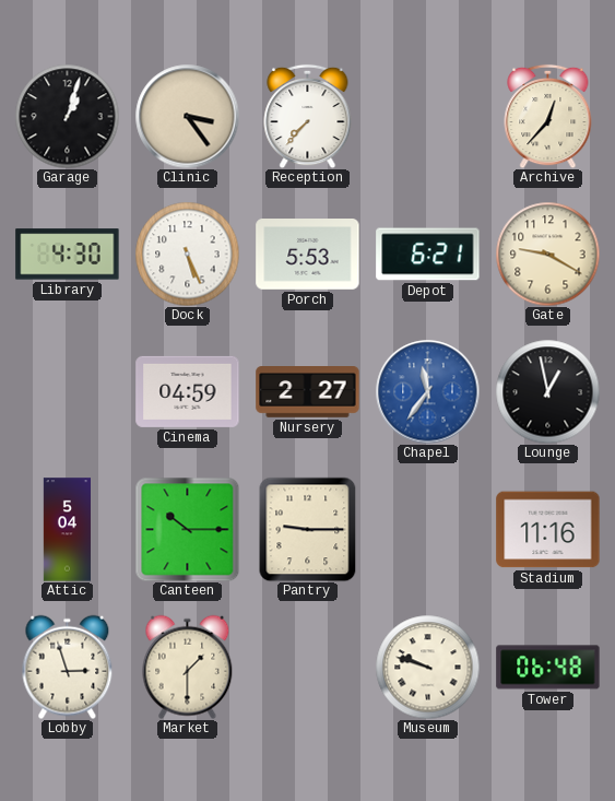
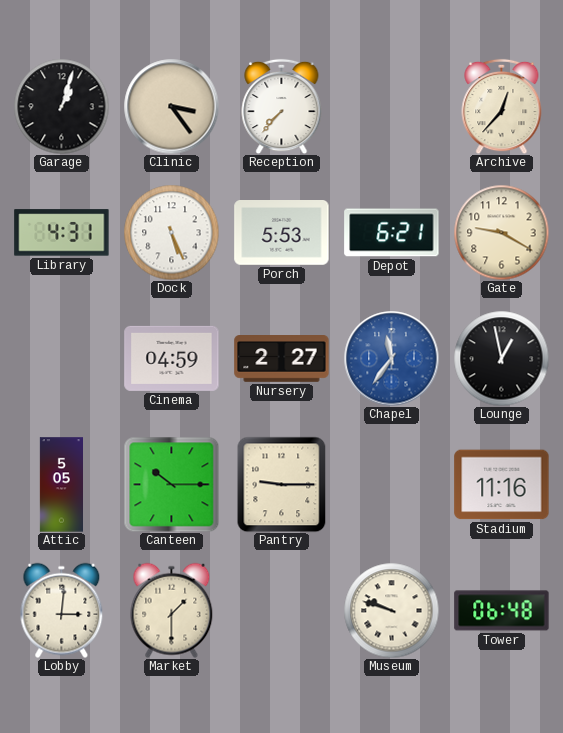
Library: 4:30 -> 4:31
Attic: 5:04 -> 5:05
Lobby: 2:57 -> 3:01
